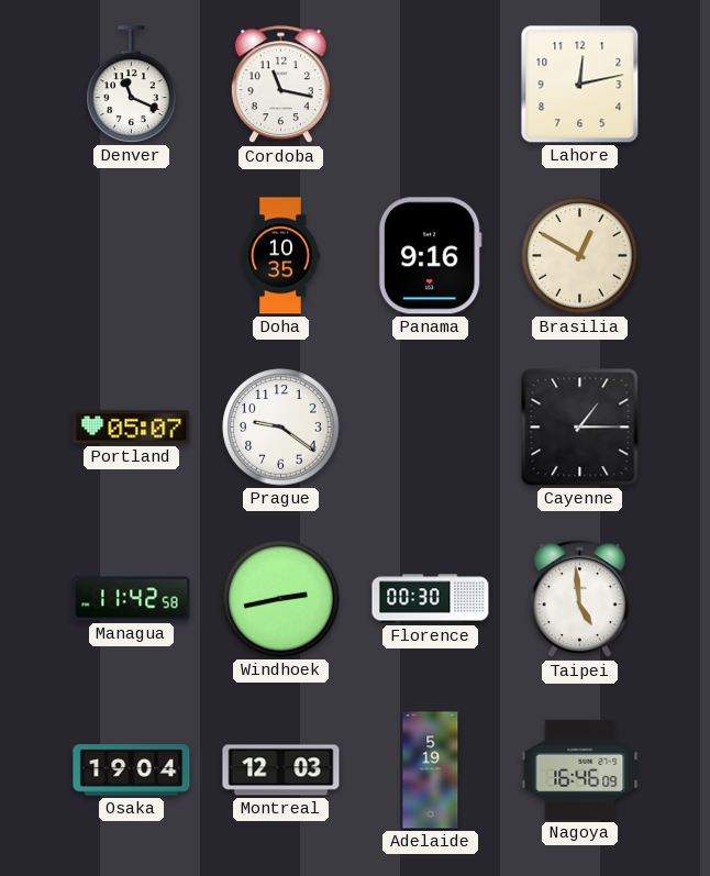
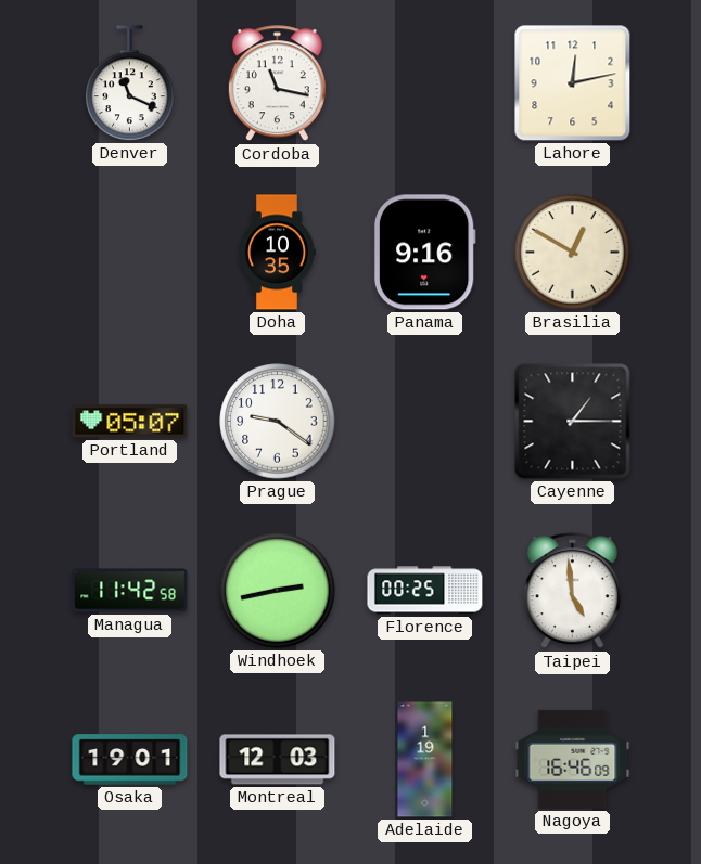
Florence: 00:30 -> 00:25
Osaka: 19:04 -> 19:01
Adelaide: 5:19 -> 1:19
